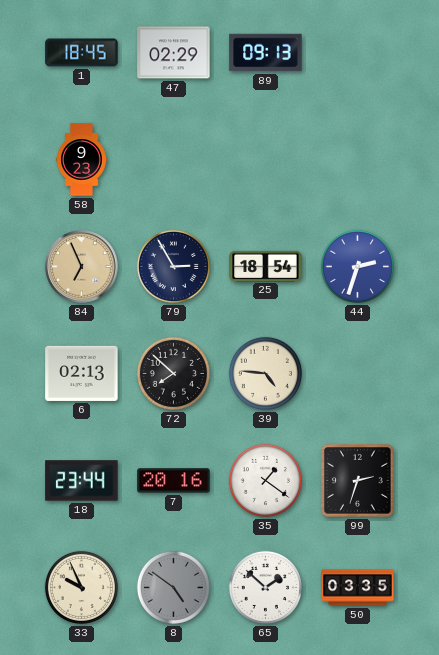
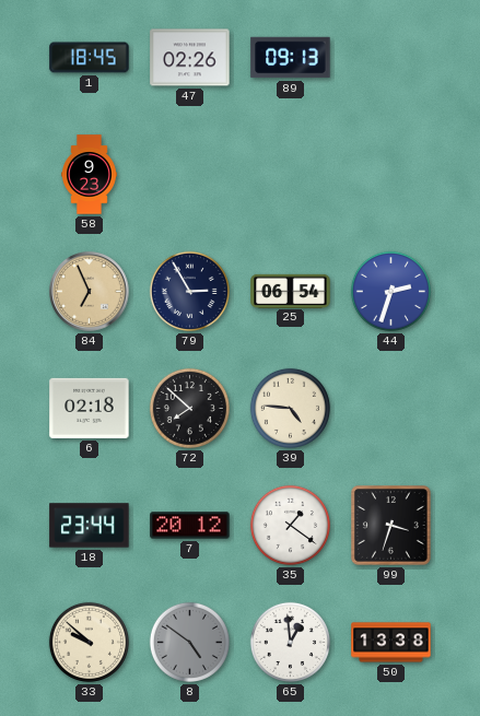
47: 02:29 -> 02:26
25: 18:54 -> 06:54
6: 02:13 -> 02:18
7: 20:16 -> 20:12
99: 2:33 -> 3:33
33: 9:56 -> 9:52
65: 1:52 -> 12:59
50: 03:35 -> 13:38
